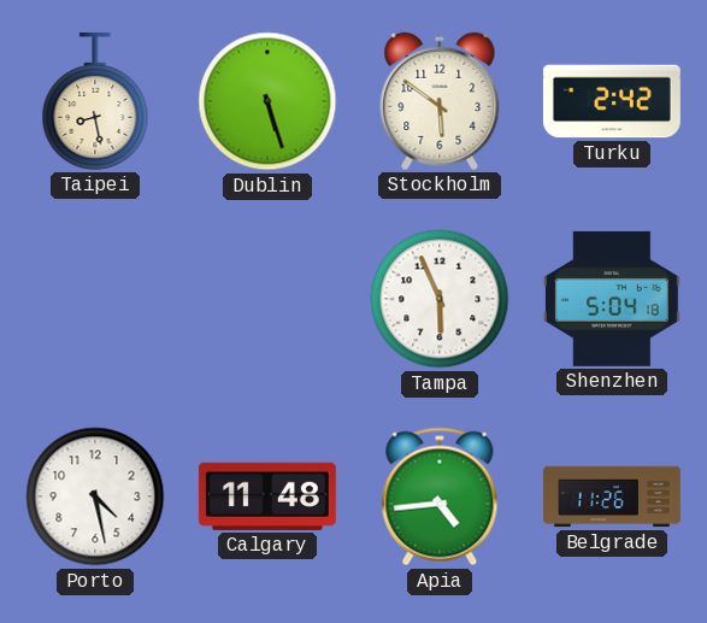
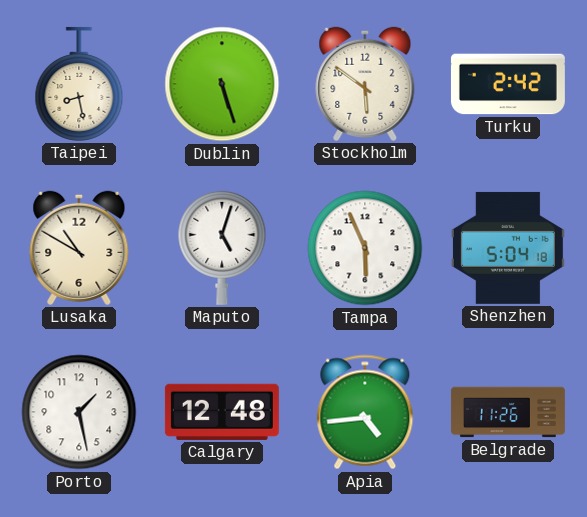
Lusaka: none -> 10:50
Maputo: none -> 5:03
Porto: 4:28 -> 1:28
Calgary: 11:48 -> 12:48
